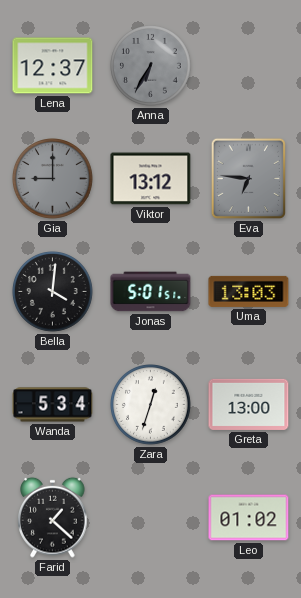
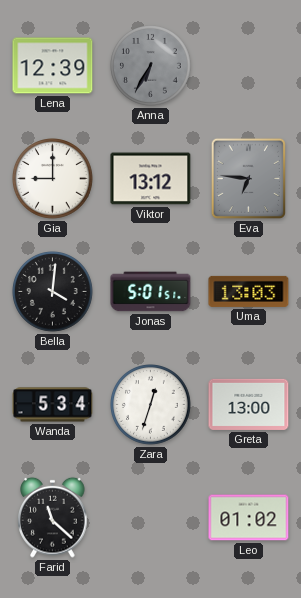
Lena: 12:37 -> 12:39
Gia dial: grey -> white
Farid: 1:22 -> 11:22
